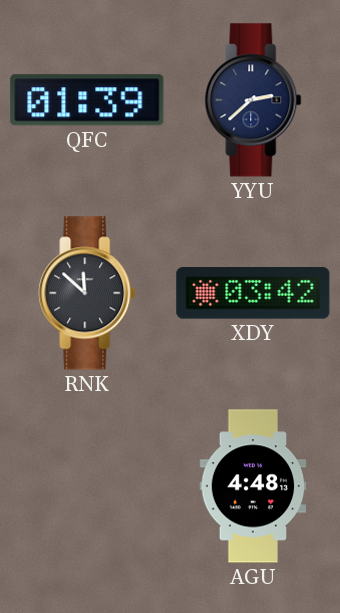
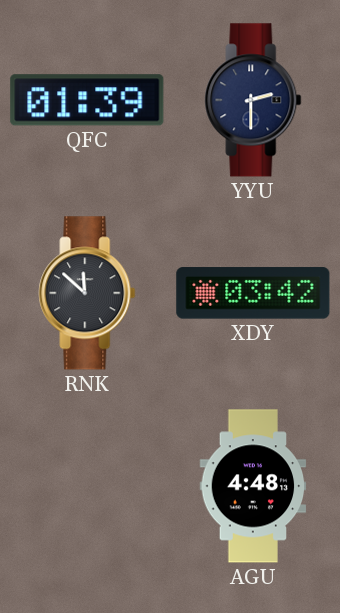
YYU: 2:38 -> 2:30
